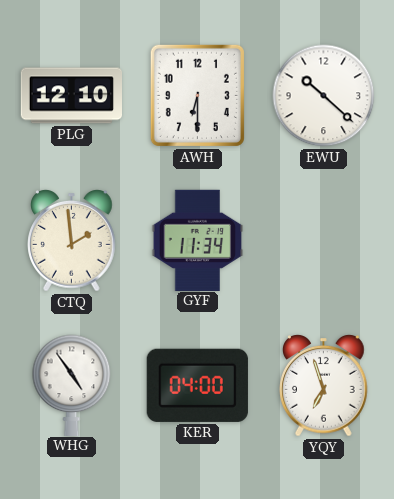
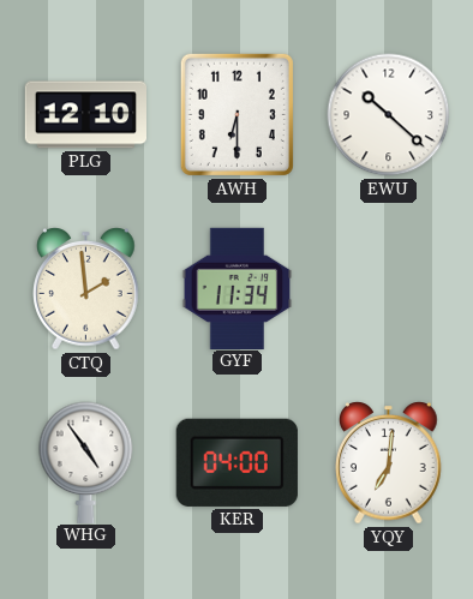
YQY: 6:57 -> 7:01
